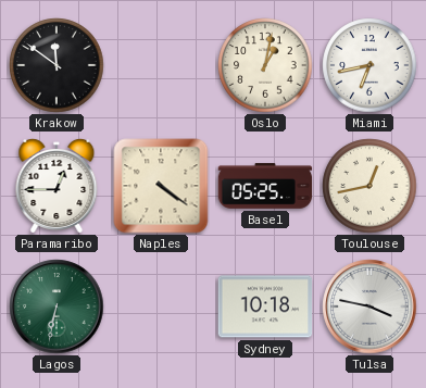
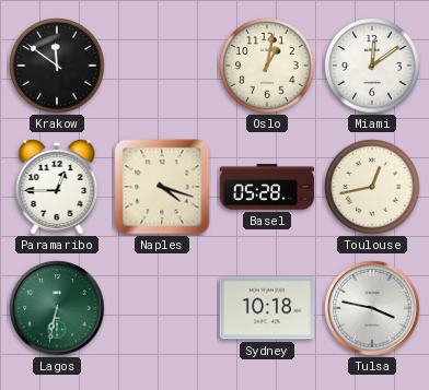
Miami: 6:43 -> 12:09
Naples: 4:21 -> 4:18
Basel: 05:25 -> 05:28
